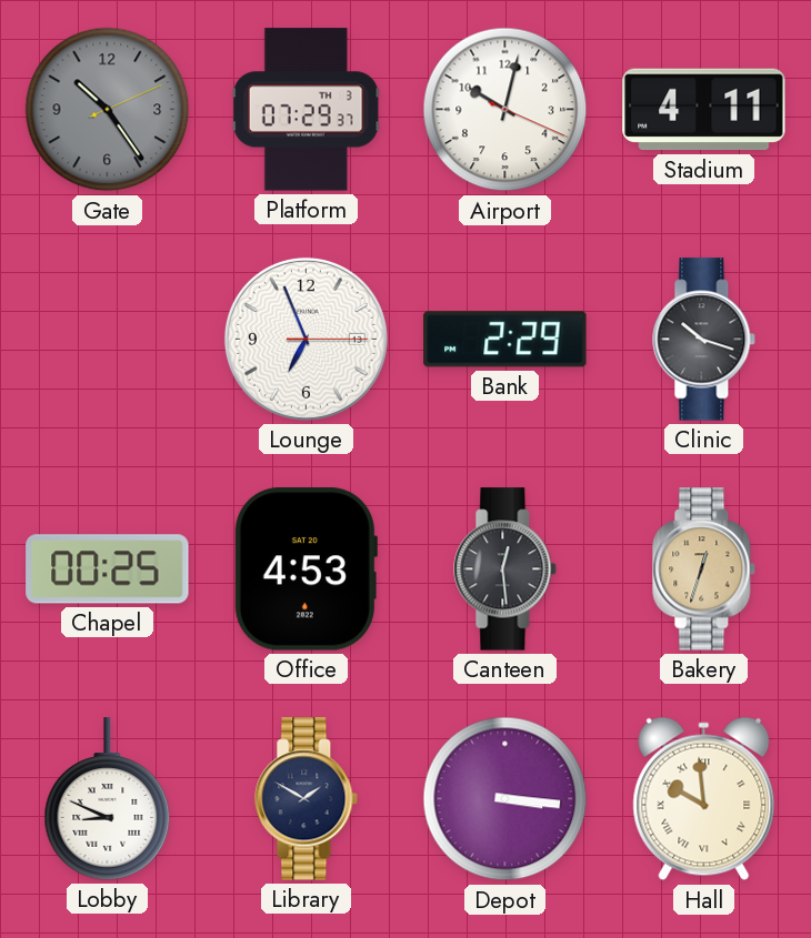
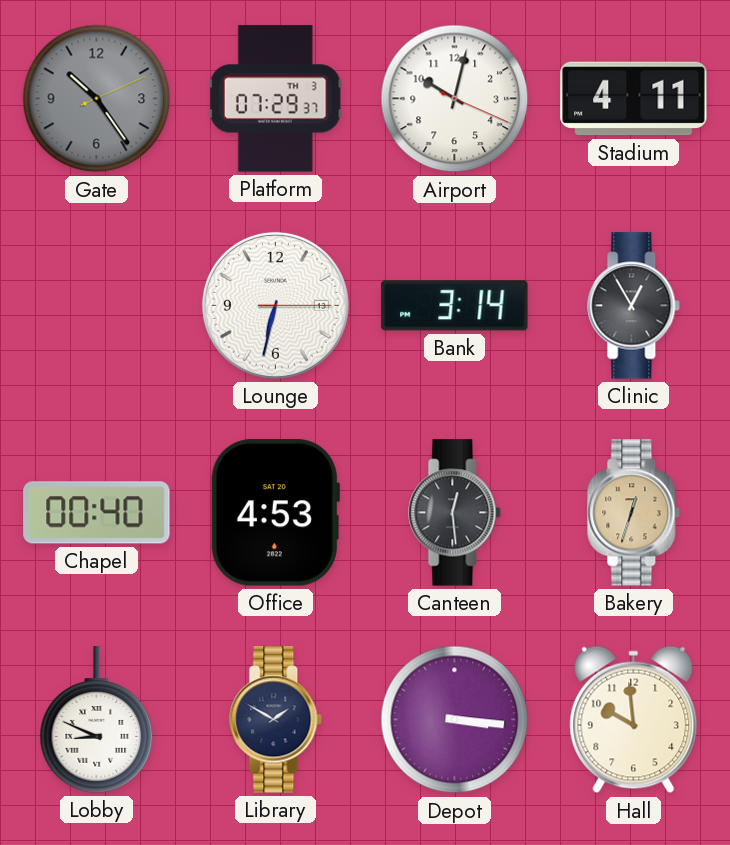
Lounge: 6:56 -> 6:32
Bank: 2:29 -> 3:14
Clinic: 10:18 -> 12:55
Chapel: 00:25 -> 00:40
Hall numerals: Roman -> Arabic
